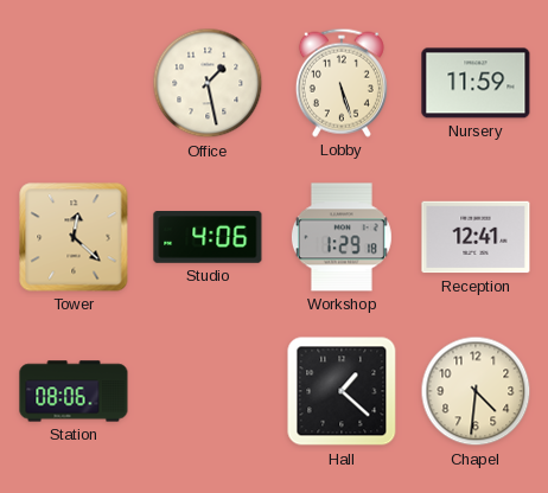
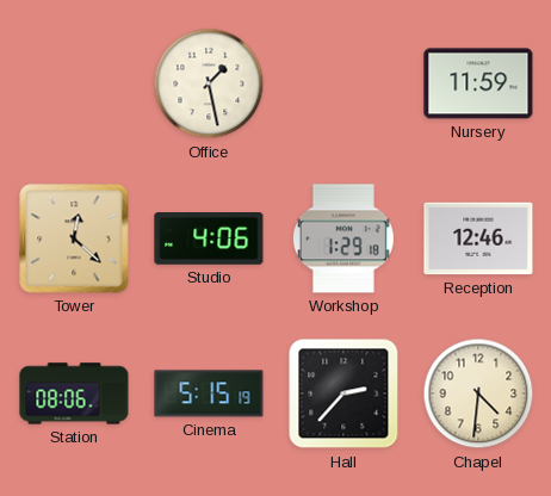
Lobby: 5:27 -> none
Reception: 12:41 -> 12:46
Cinema: none -> 5:15
Hall: 1:22 -> 2:37
